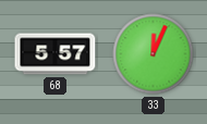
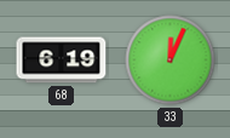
68: 5:57 -> 6:19
